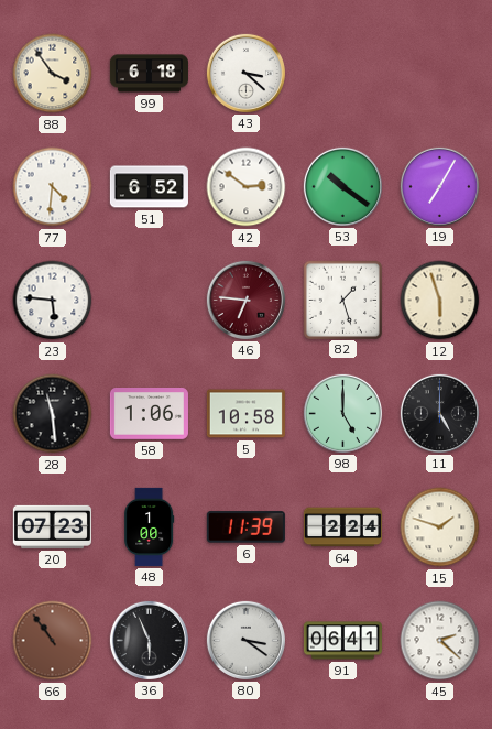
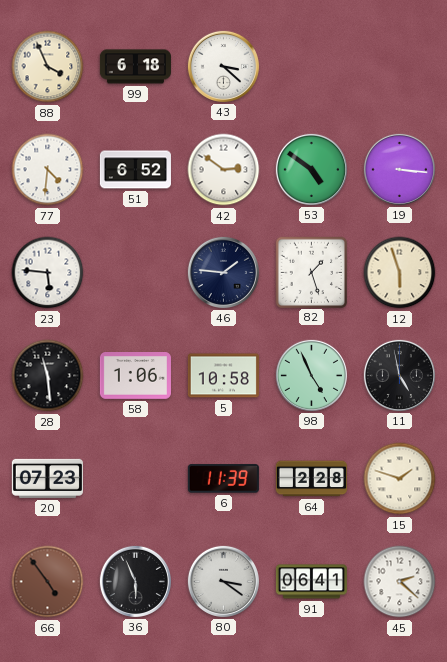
88: 3:54 -> 3:56
53: 10:21 -> 4:51
19: 7:05 -> 3:16
46: 6:46 -> 1:46
46 dial: burgundy -> navy
98: 5:00 -> 4:56
11: 5:00 -> 4:58
48: 1:00 -> none
64: 2:24 -> 2:28
66: 10:54 -> 4:54
